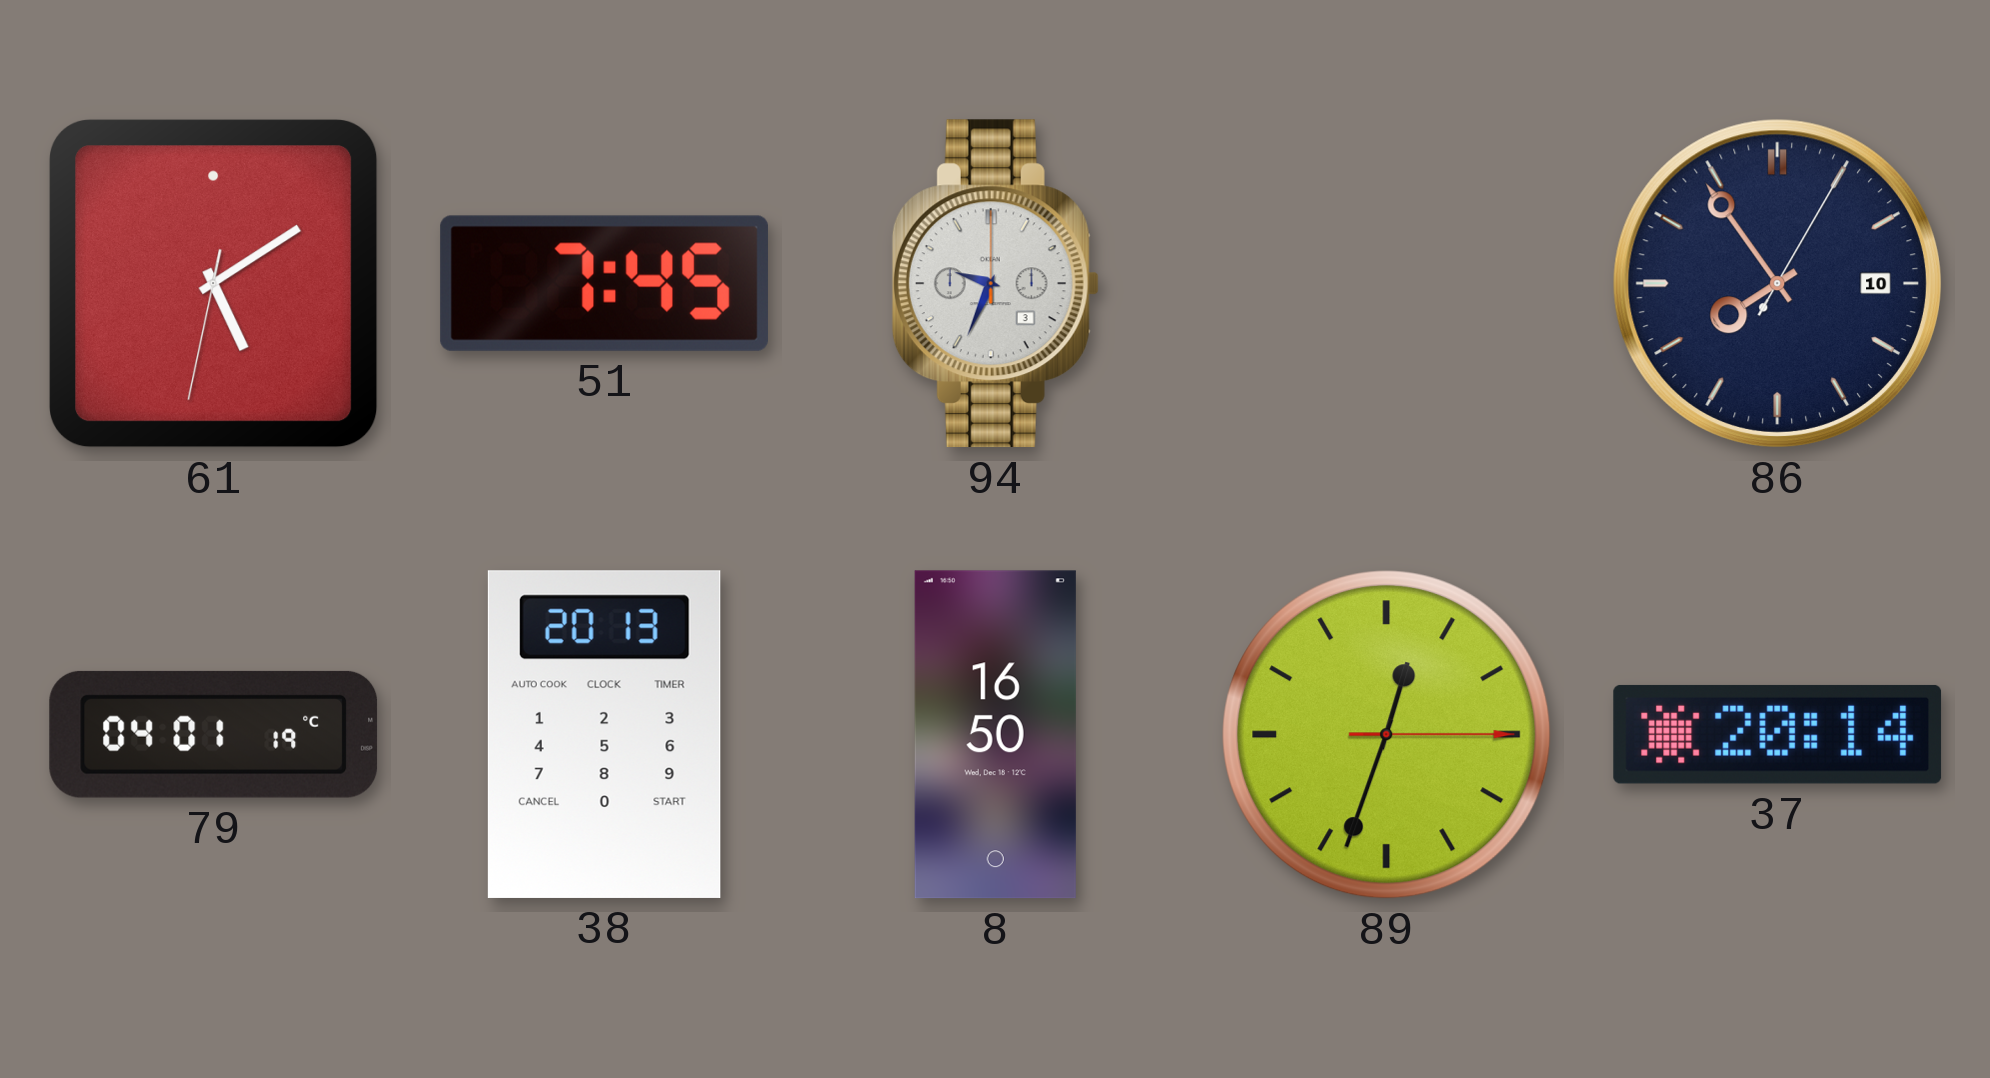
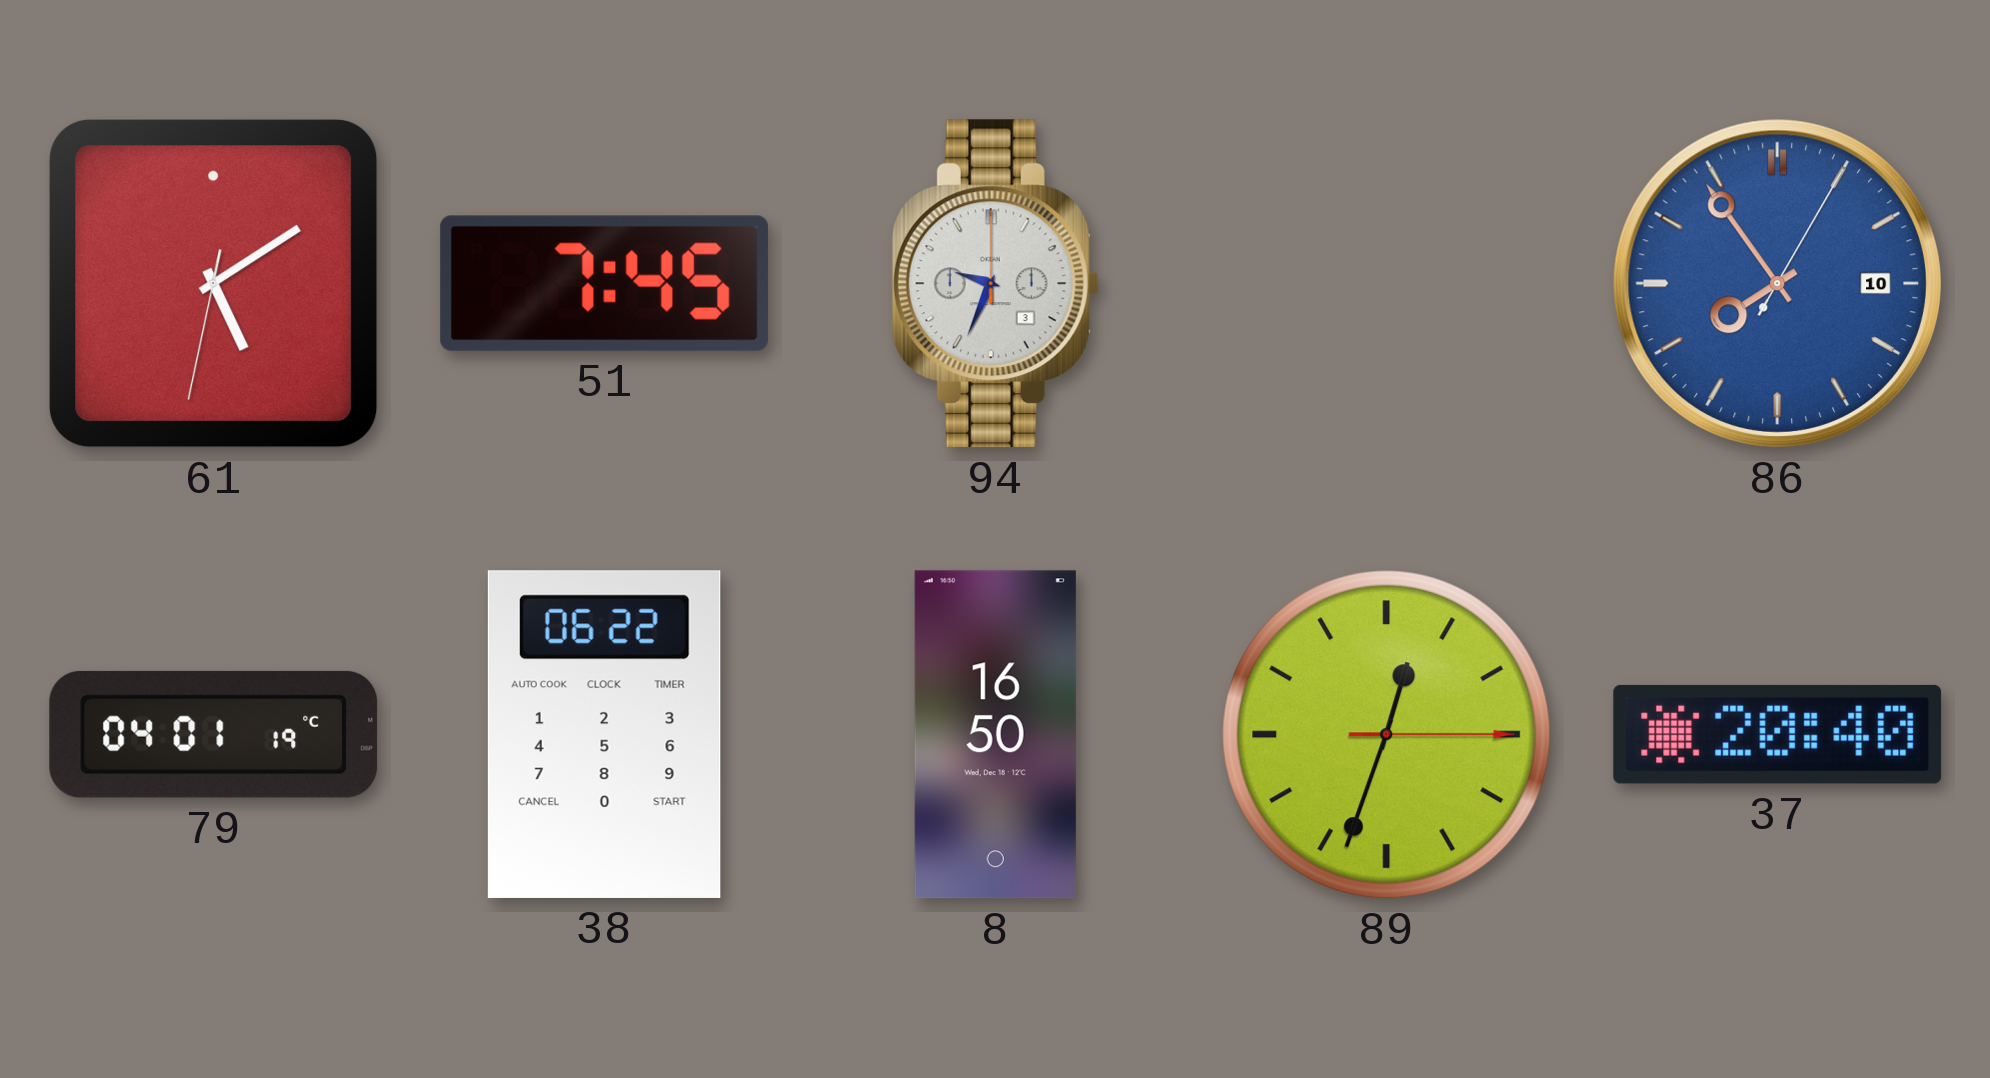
86 dial: navy -> blue
38: 20:13 -> 06:22
37: 20:14 -> 20:40
